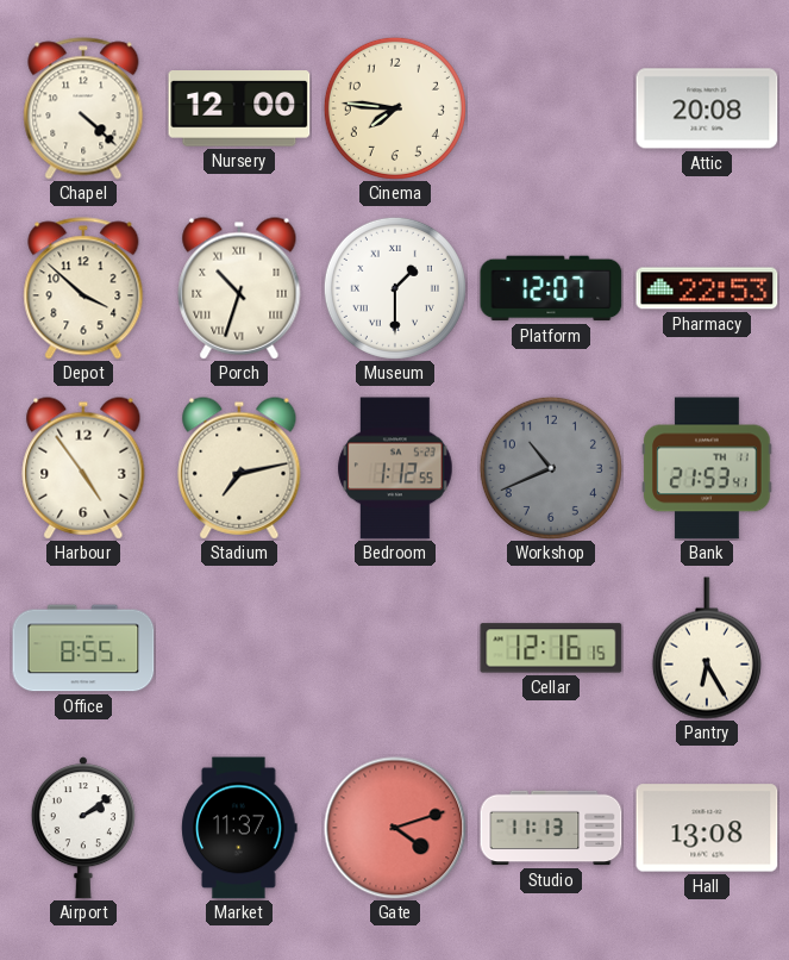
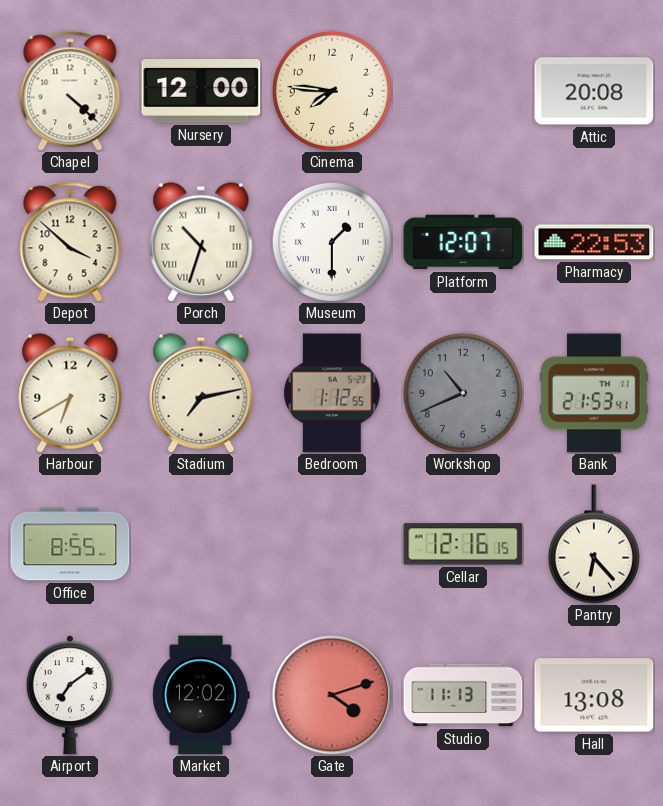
Harbour: 4:54 -> 6:40
Pantry: 6:25 -> 6:23
Airport: 2:09 -> 7:09
Market: 11:37 -> 12:02
